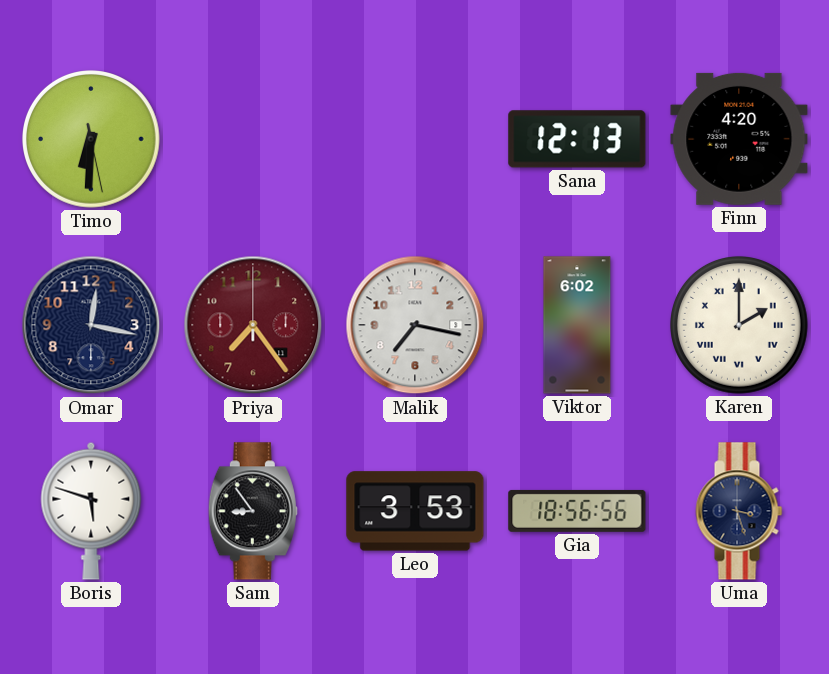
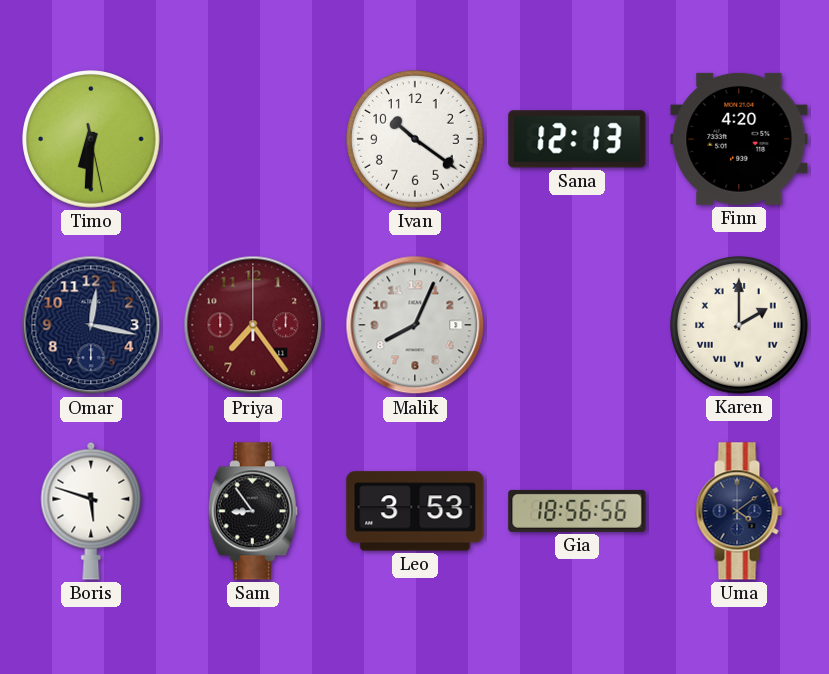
Ivan: none -> 10:21
Malik: 7:17 -> 8:04
Viktor: 6:02 -> none
Uma: 3:27 -> 4:09
